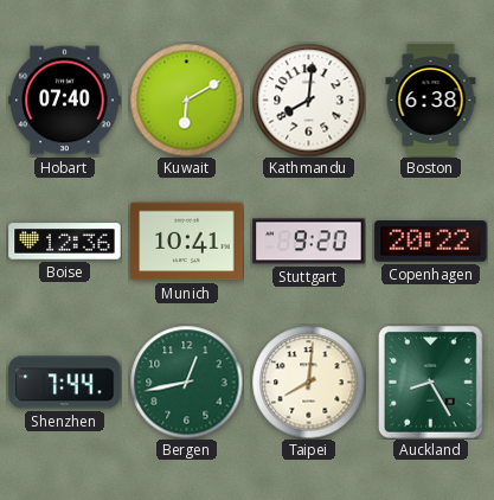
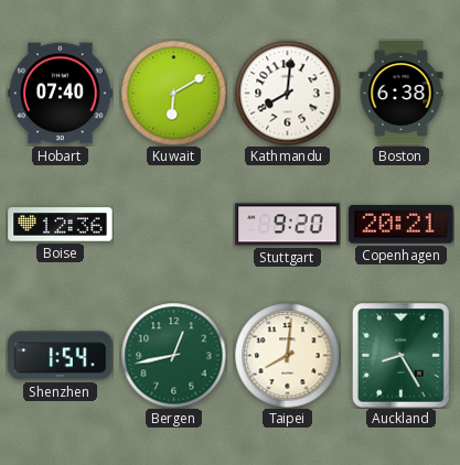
Munich: 10:41 -> none
Copenhagen: 20:22 -> 20:21
Shenzhen: 7:44 -> 1:54
